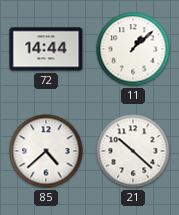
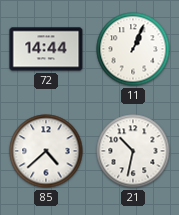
11: 1:08 -> 1:04
21: 10:22 -> 10:32
